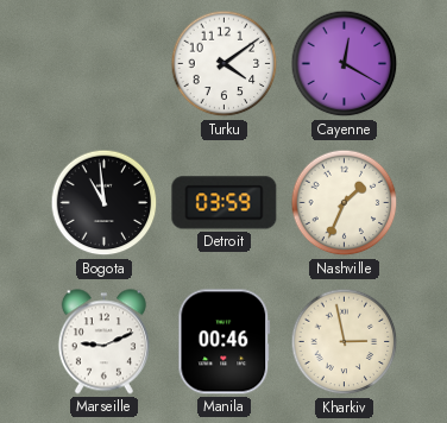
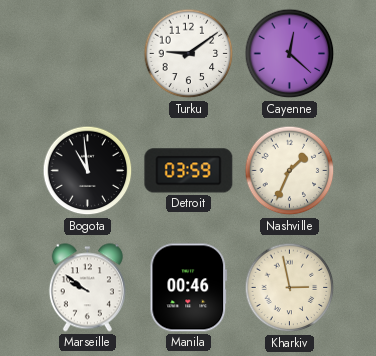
Turku: 4:09 -> 9:09
Cayenne: 12:20 -> 12:22
Marseille: 9:11 -> 9:51
